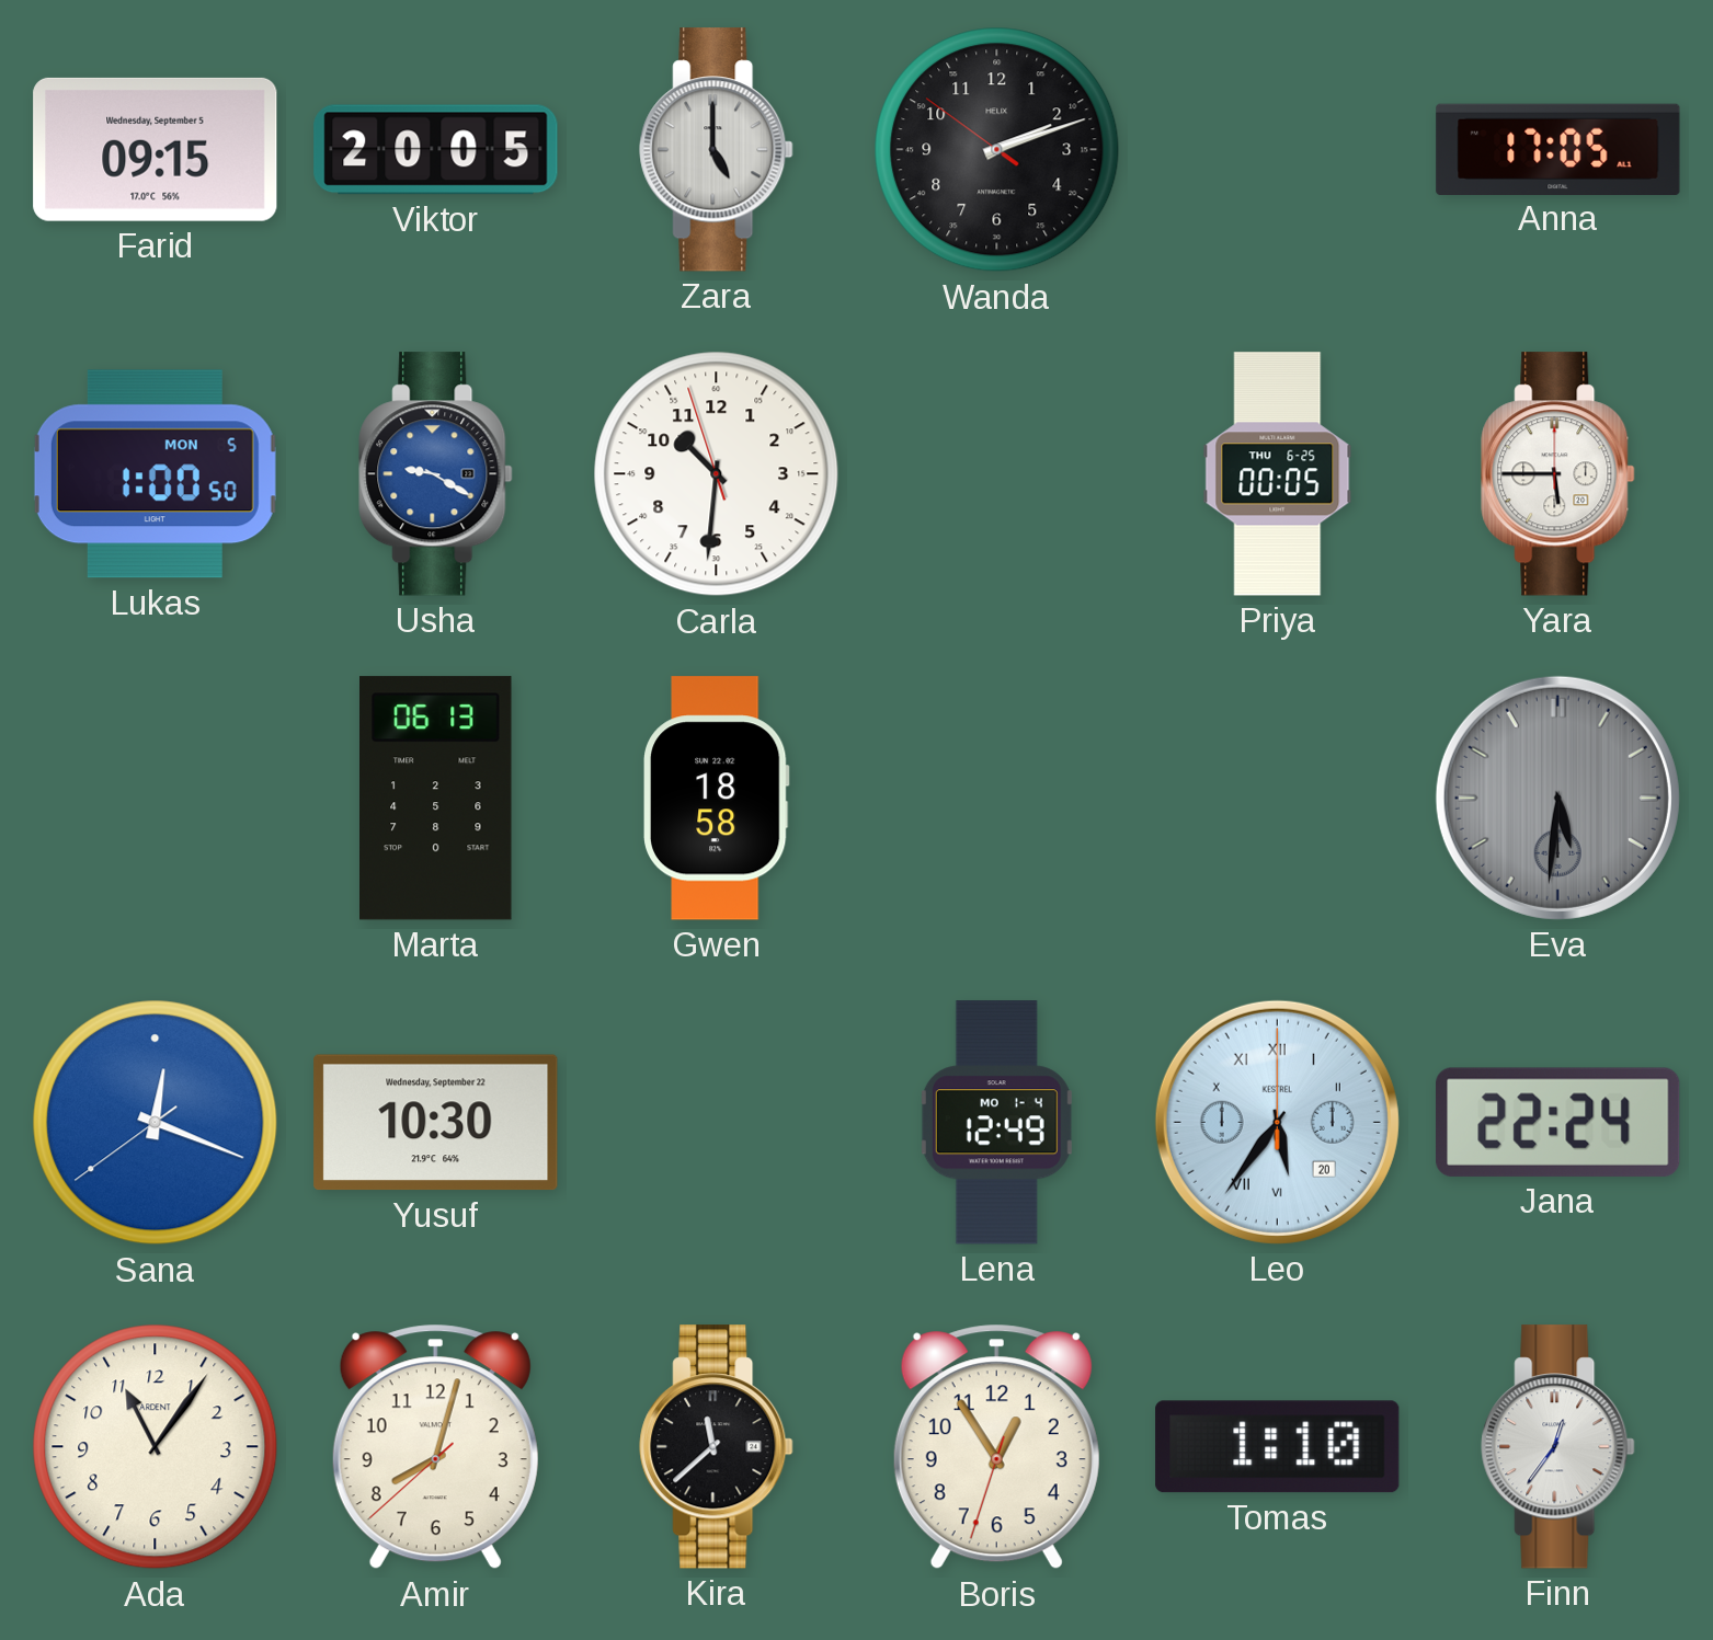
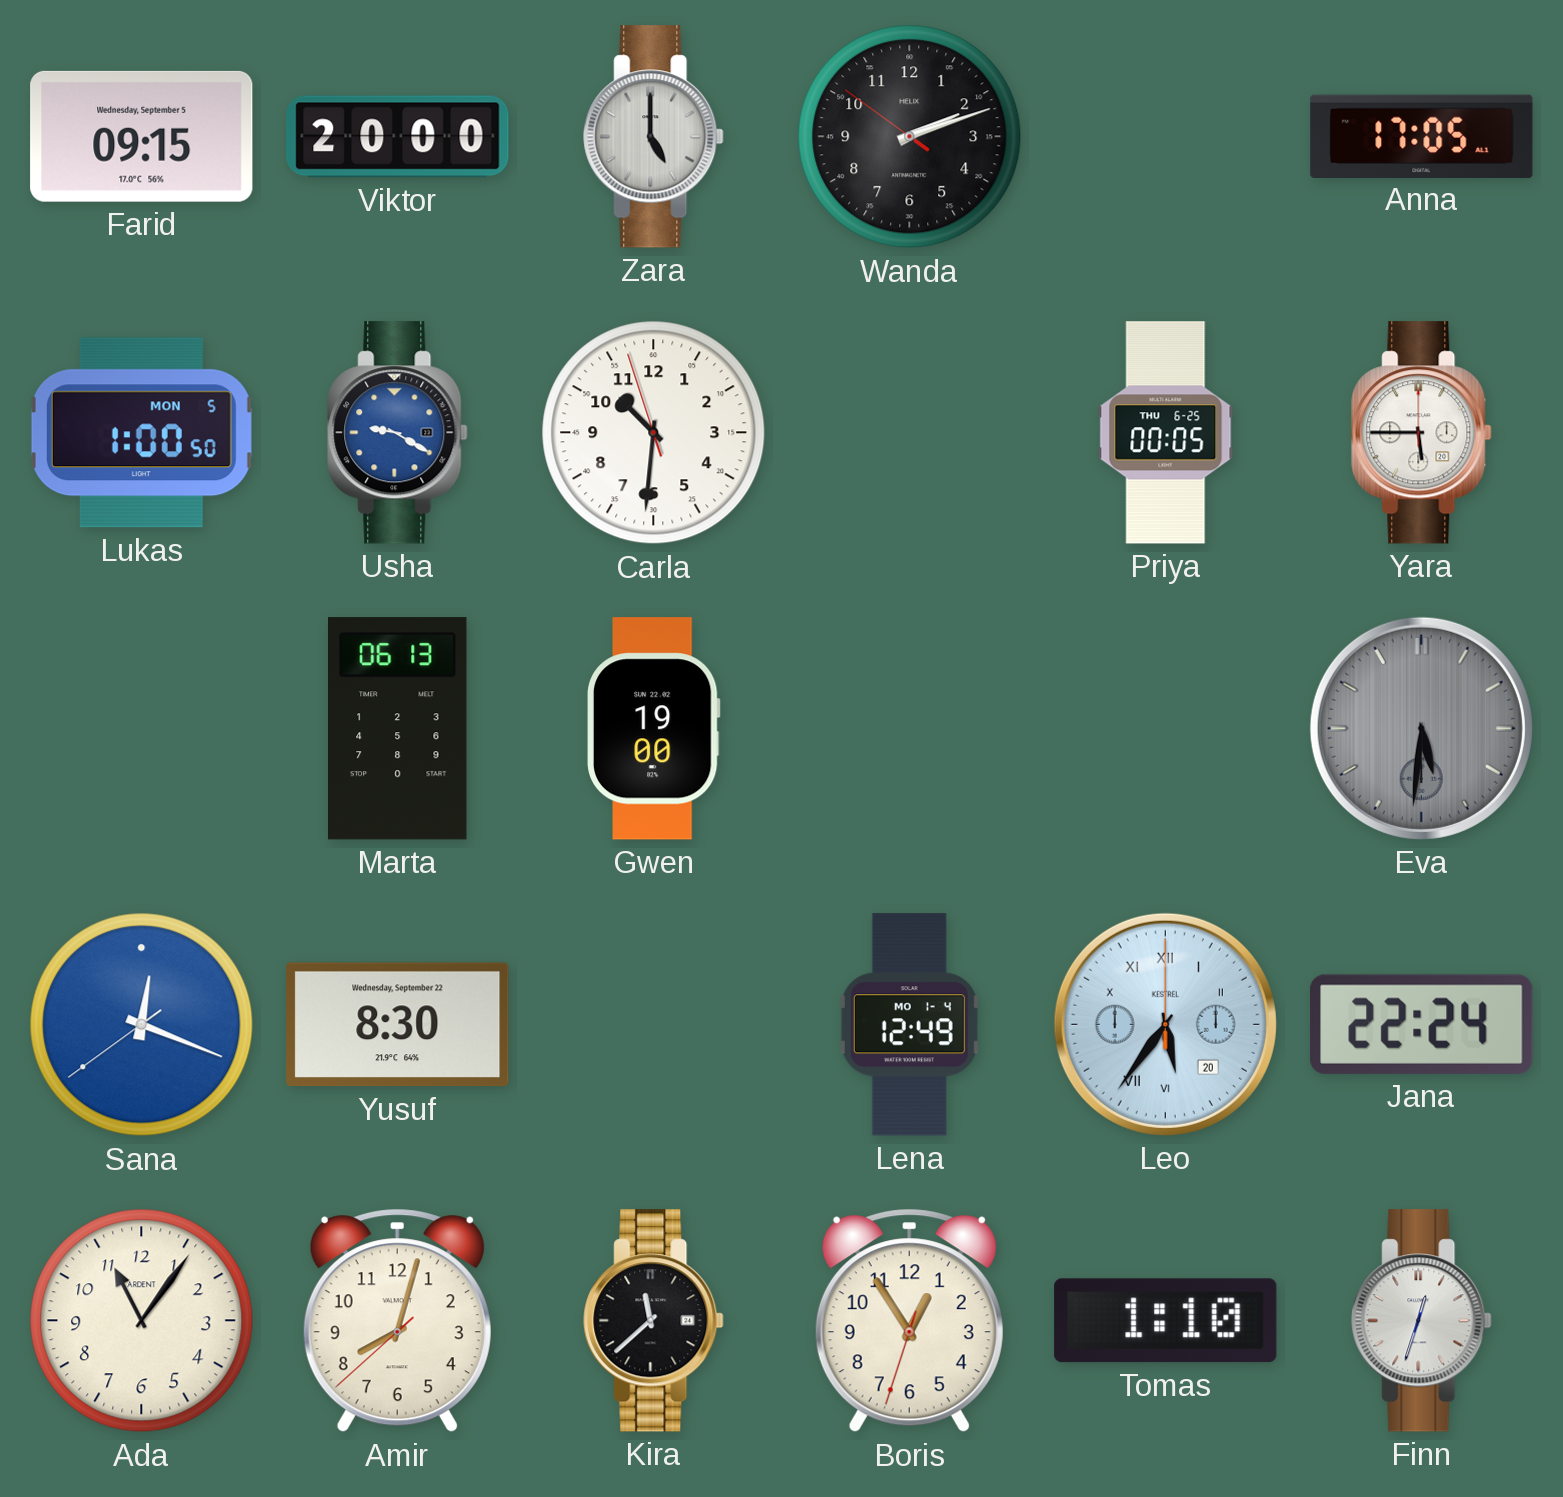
Viktor: 20:05 -> 20:00
Gwen: 18:58 -> 19:00
Yusuf: 10:30 -> 8:30
Finn: 12:36 -> 12:33
